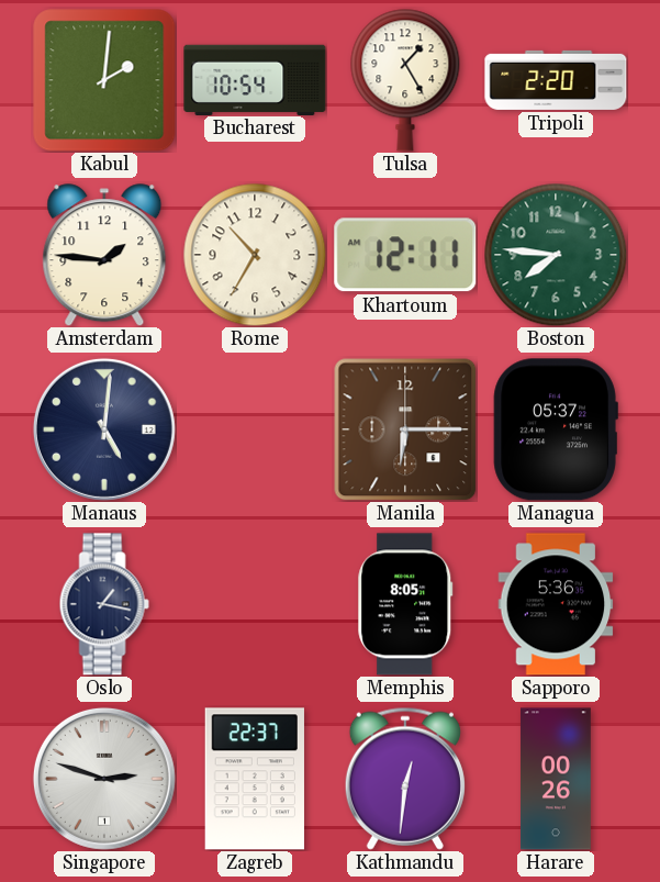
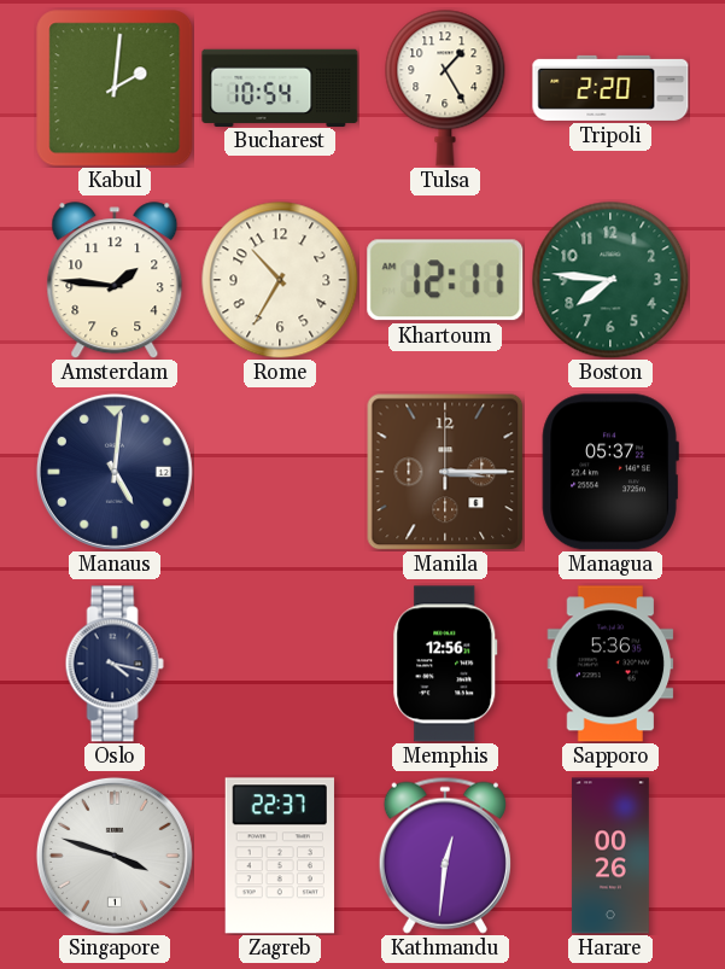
Manila: 6:15 -> 3:15
Oslo: 1:17 -> 4:17
Memphis: 8:05 -> 12:56
Singapore: 2:48 -> 3:48
